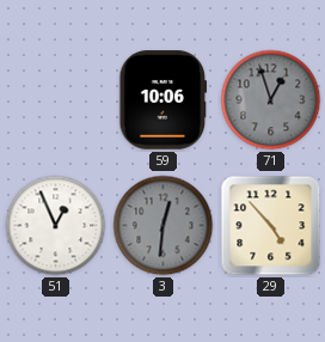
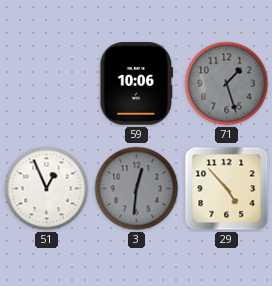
71: 12:57 -> 1:27
